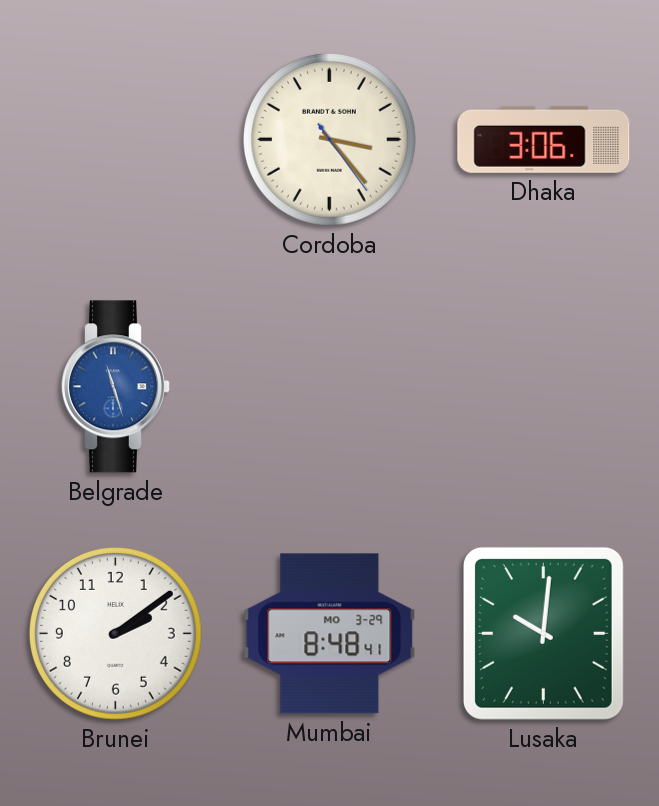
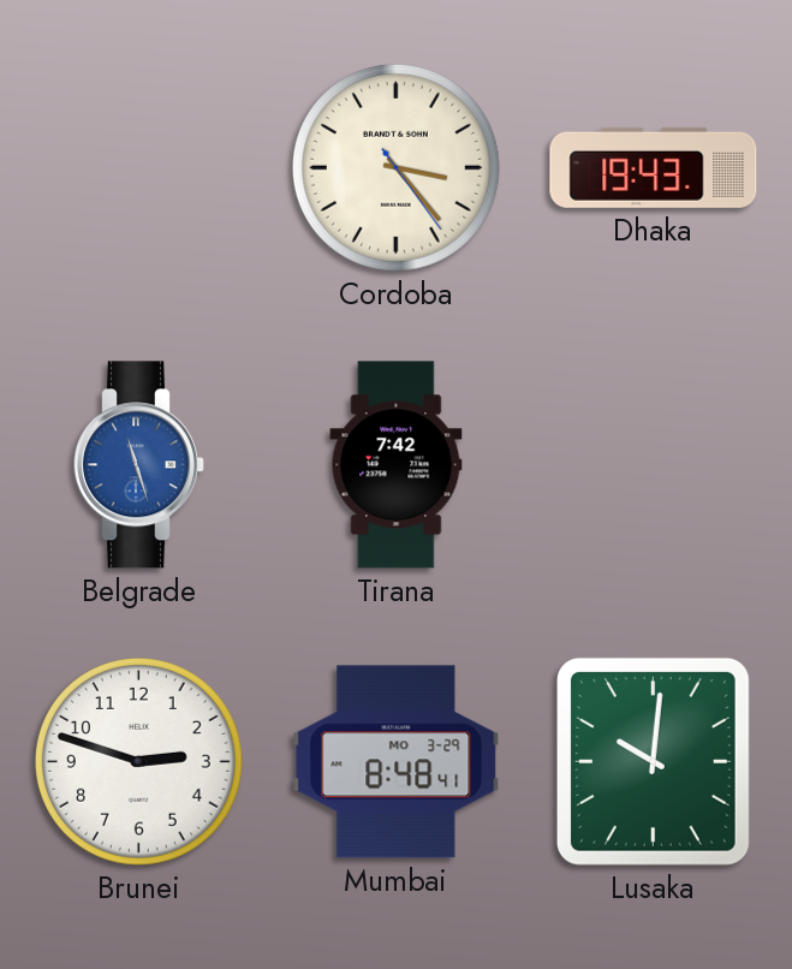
Dhaka: 3:06 -> 19:43
Tirana: none -> 7:42
Brunei: 2:09 -> 2:48
